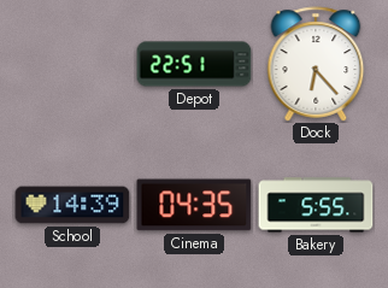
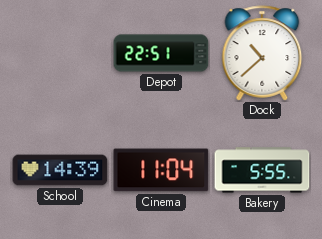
Dock: 6:23 -> 10:38
Cinema: 04:35 -> 11:04
